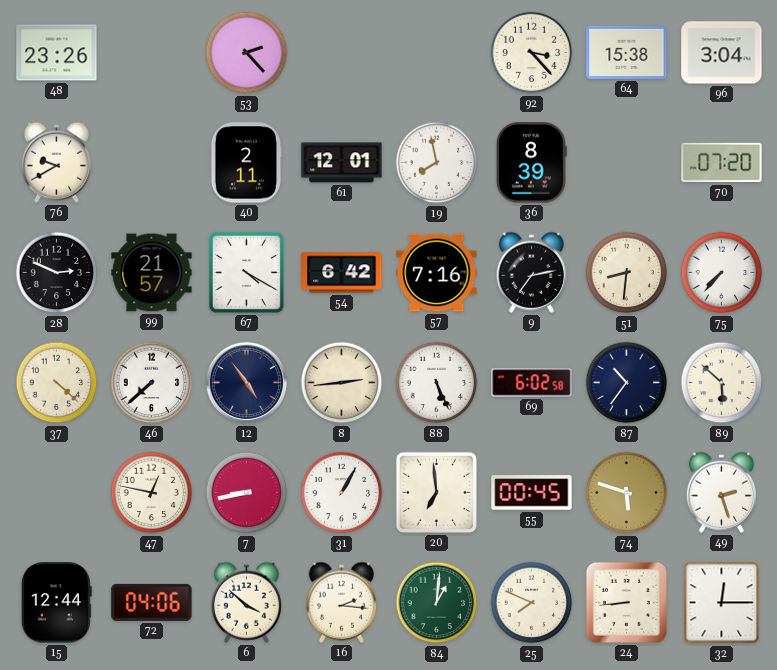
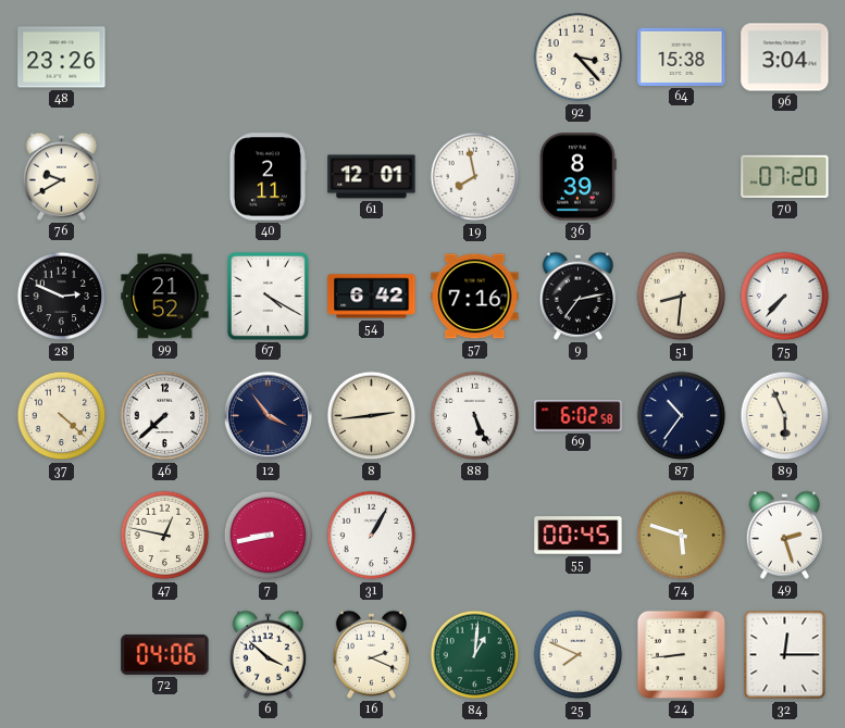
53: 2:23 -> none
99: 21:57 -> 21:52
12: 4:54 -> 3:54
89: 5:52 -> 5:56
20: 6:59 -> none
15: 12:44 -> none
16: 2:16 -> 2:19
